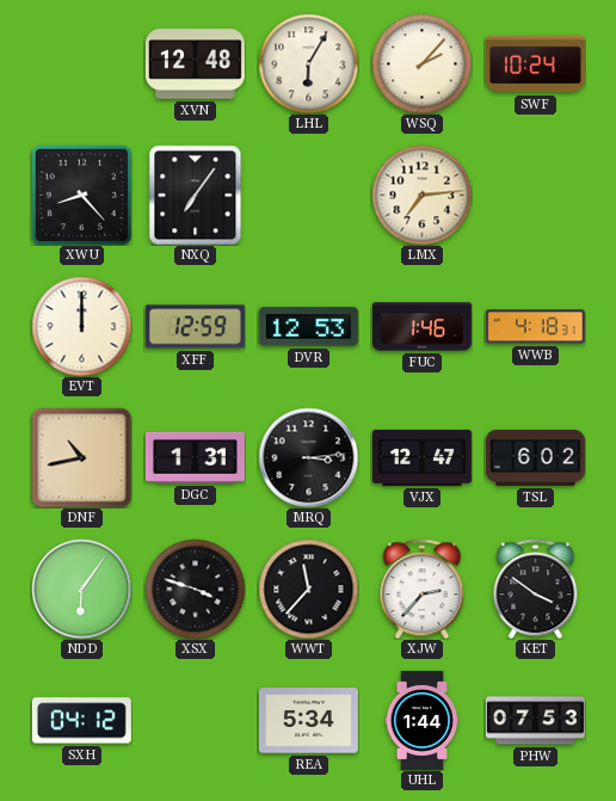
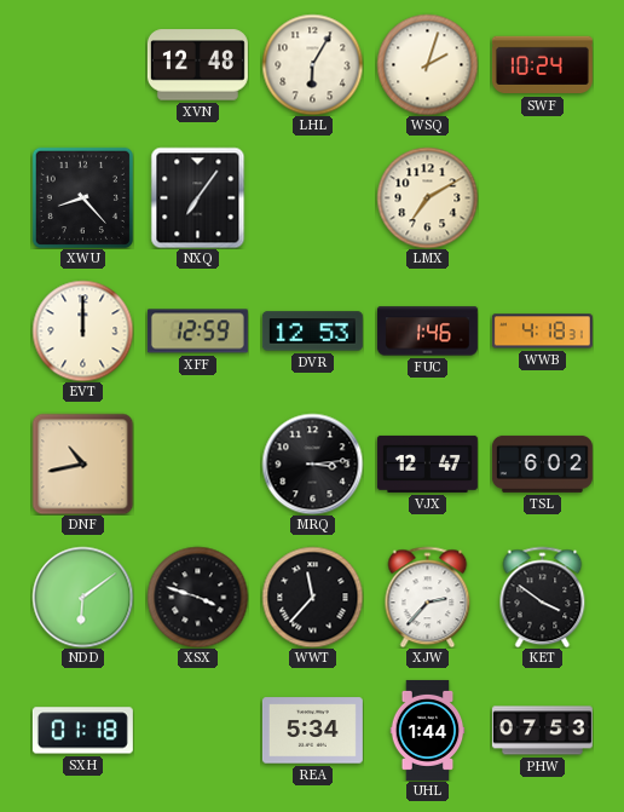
WSQ: 2:07 -> 2:03
LMX: 7:14 -> 7:10
DGC: 1:31 -> none
NDD: 6:06 -> 6:09
SXH: 04:12 -> 01:18
